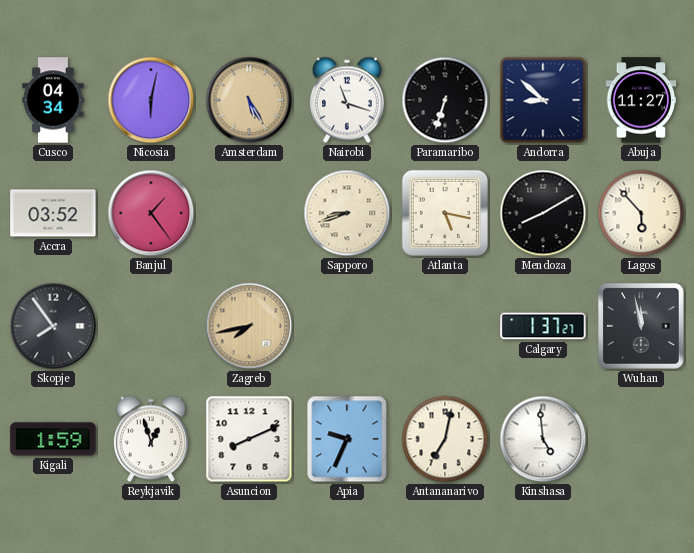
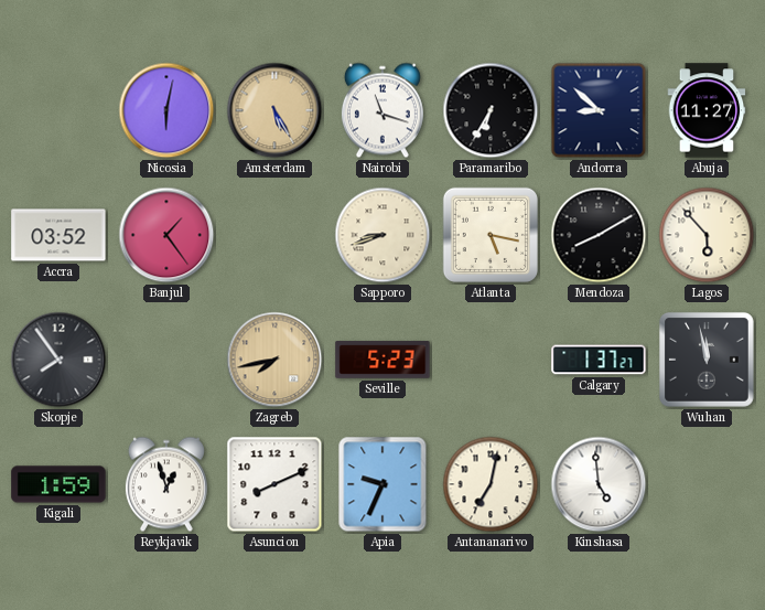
Cusco: 04:34 -> none
Paramaribo: 6:33 -> 6:35
Seville: none -> 5:23
